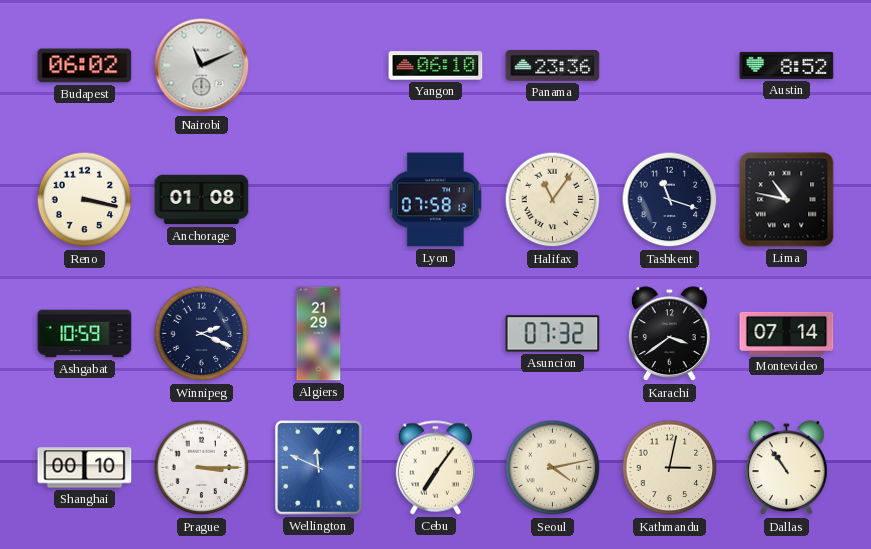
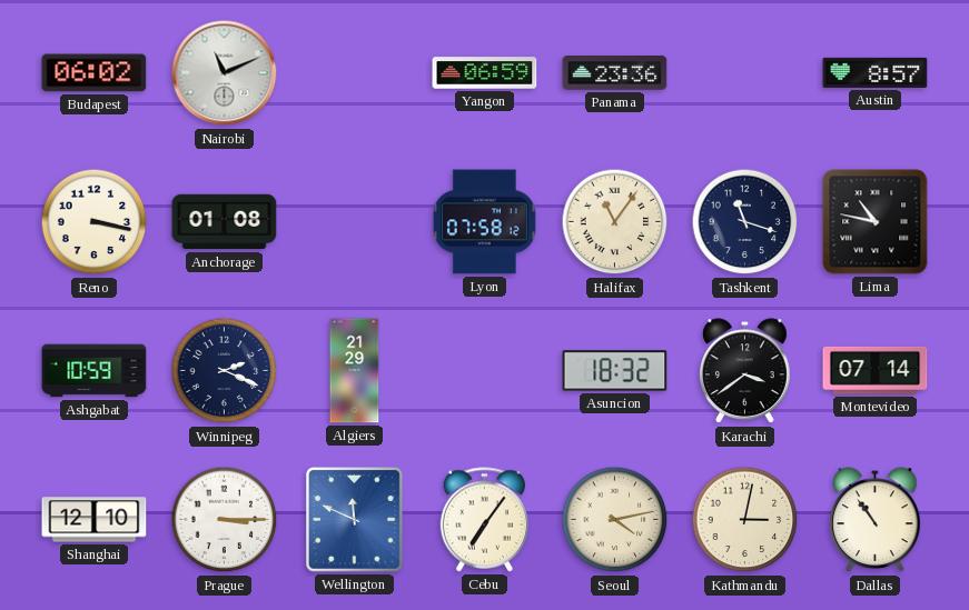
Yangon: 06:10 -> 06:59
Austin: 8:52 -> 8:57
Asuncion: 07:32 -> 18:32
Shanghai: 00:10 -> 12:10
